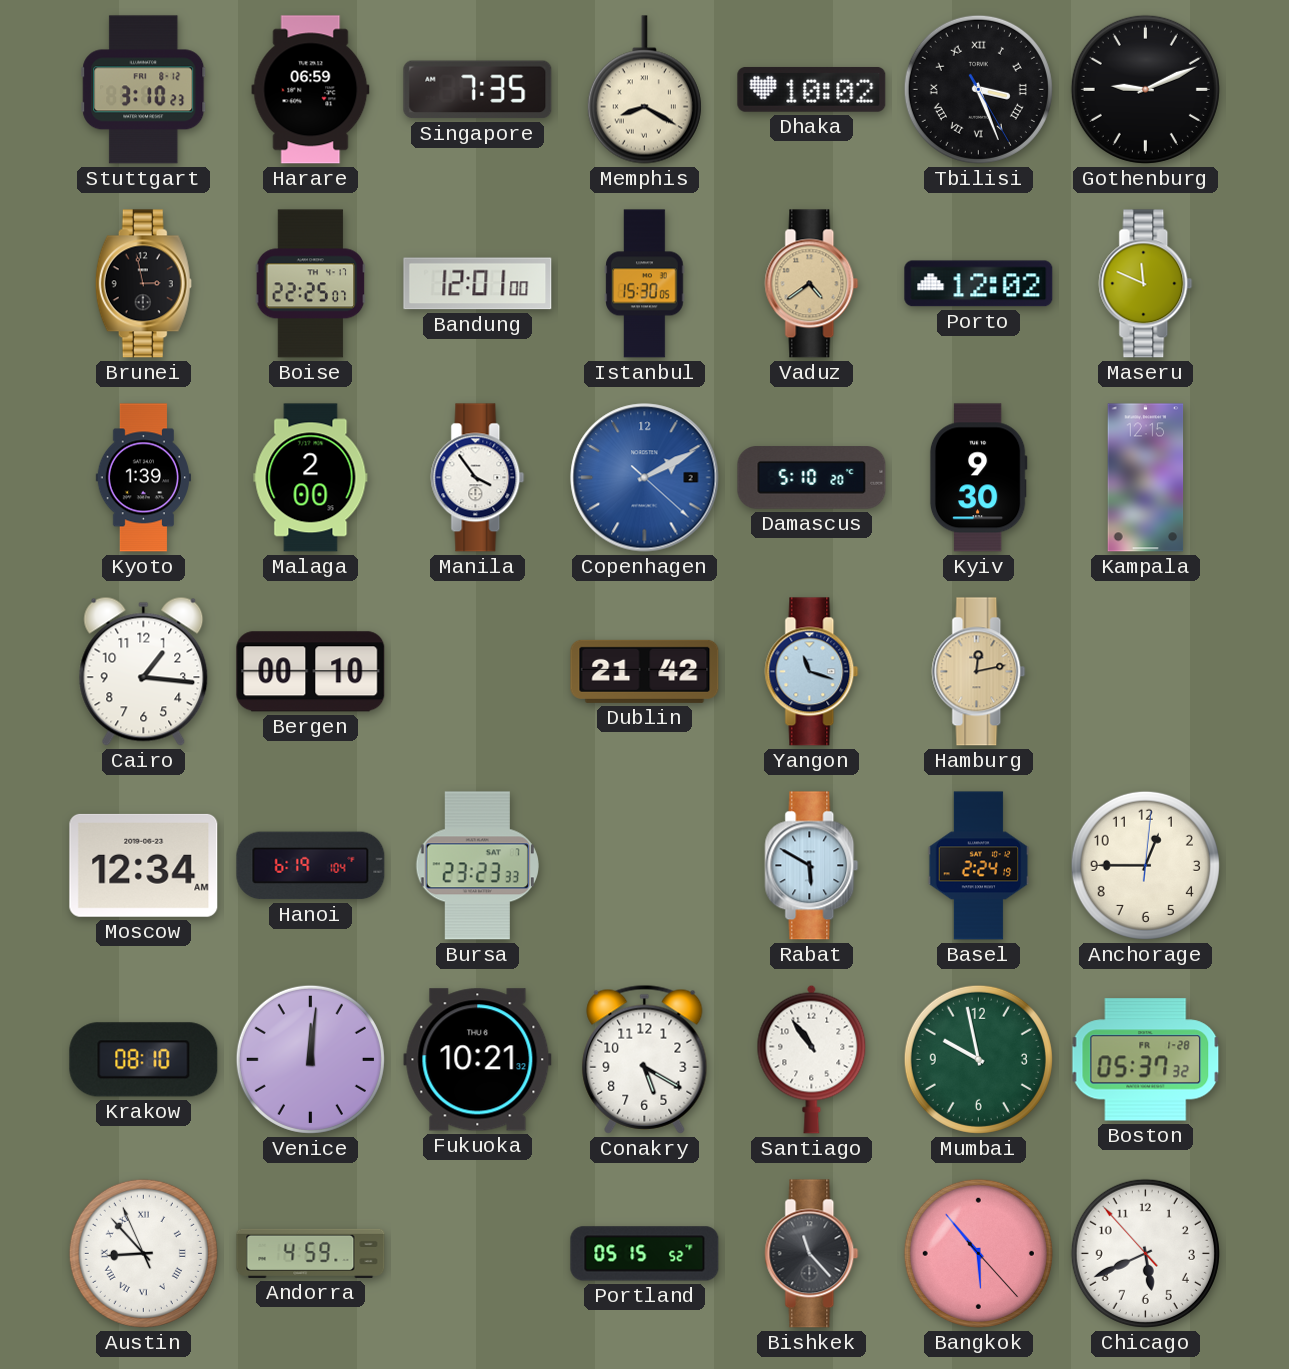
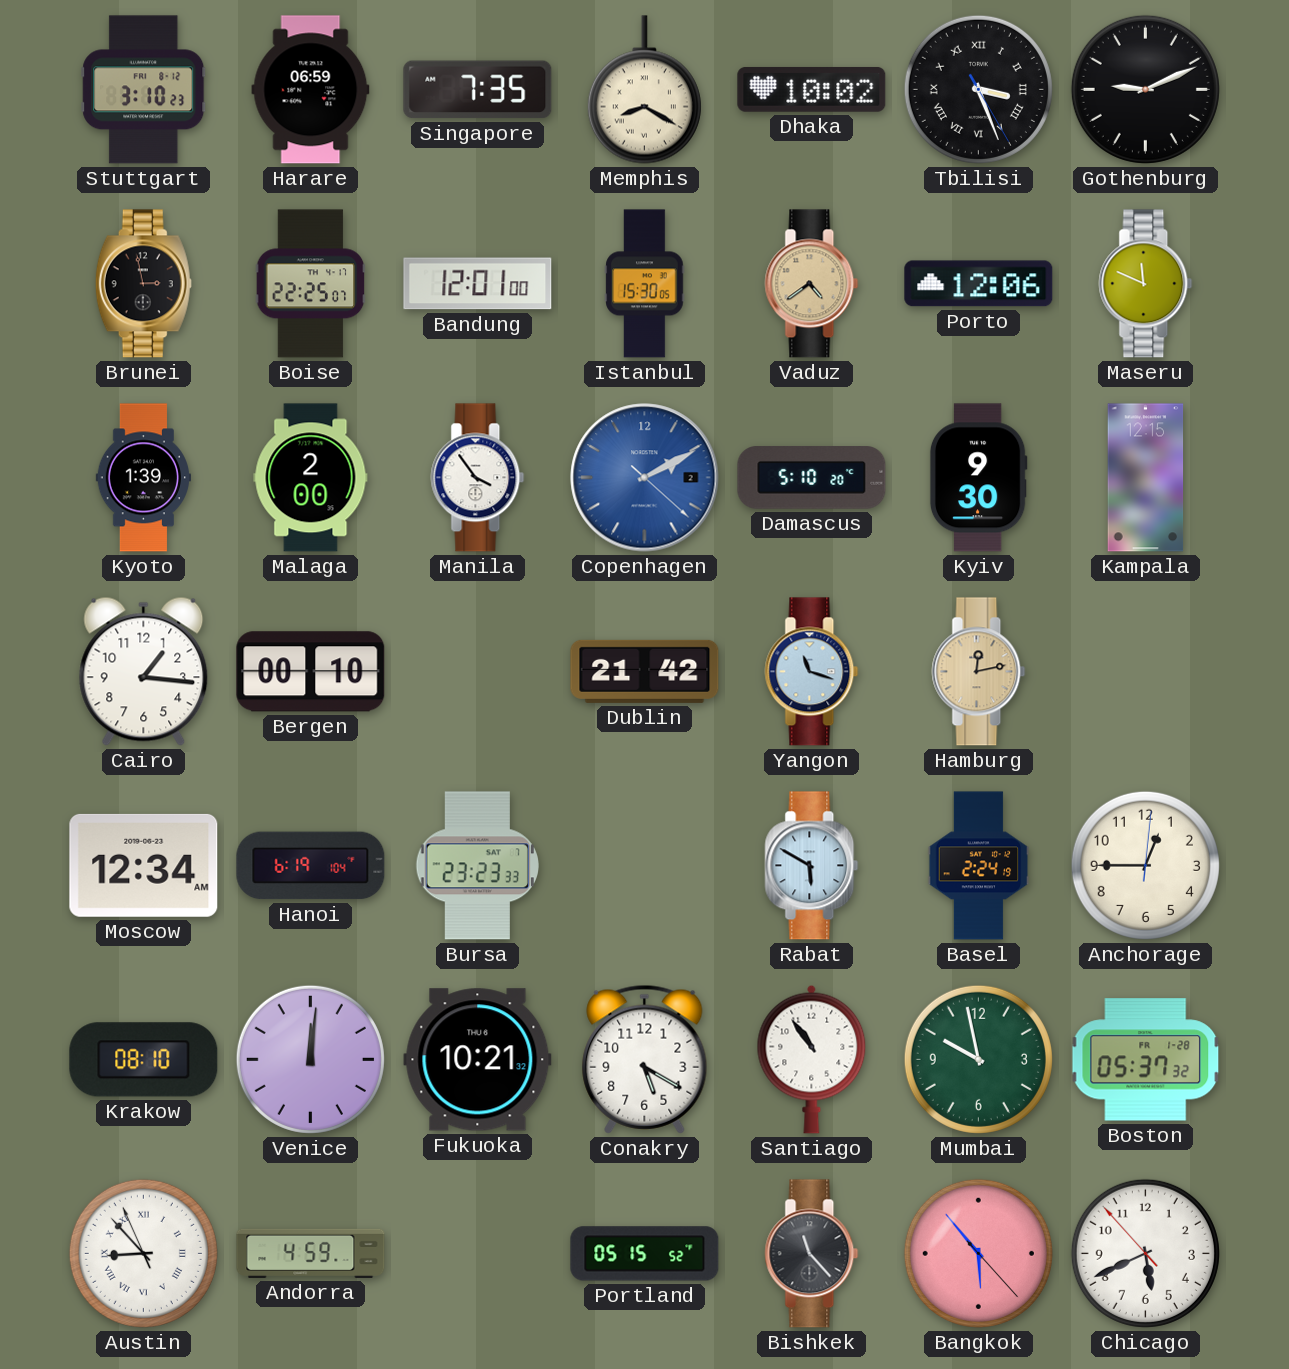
Porto: 12:02 -> 12:06
